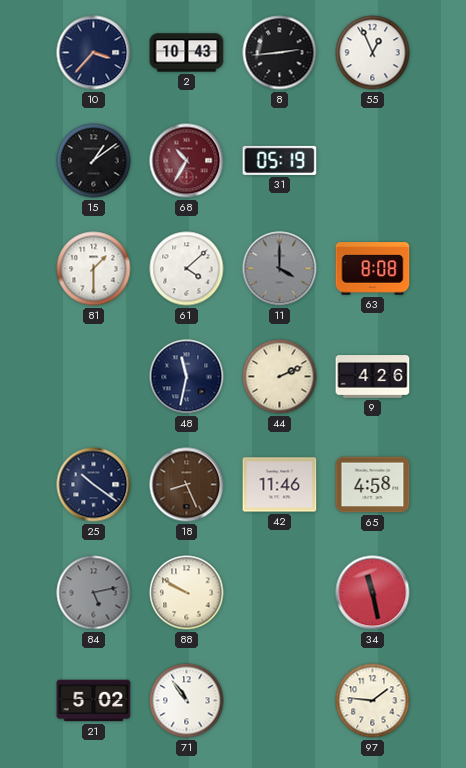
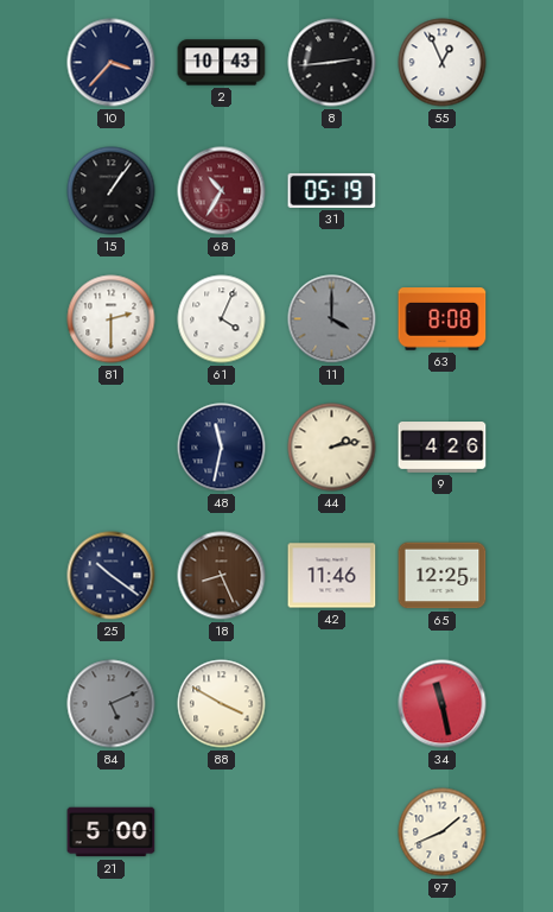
15: 1:09 -> 1:06
81: 1:30 -> 2:30
61: 4:08 -> 4:04
44: 2:11 -> 2:13
65: 4:58 -> 12:25
84: 5:13 -> 5:11
88: 9:50 -> 3:50
21: 5:02 -> 5:00
71: 10:54 -> none
97: 1:46 -> 1:41
